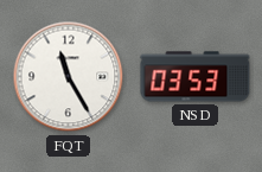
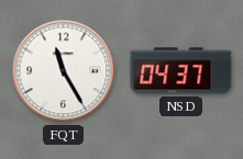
NSD: 03:53 -> 04:37
